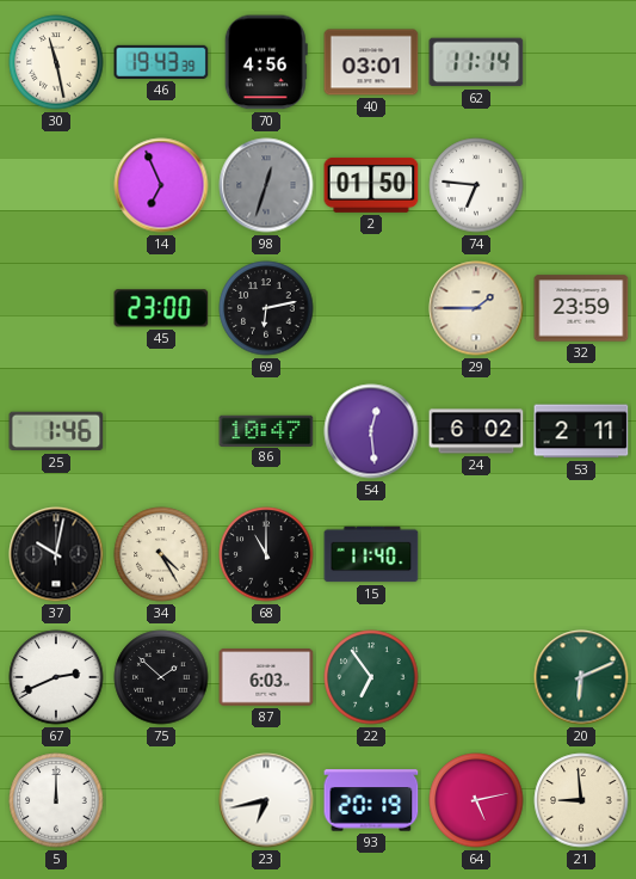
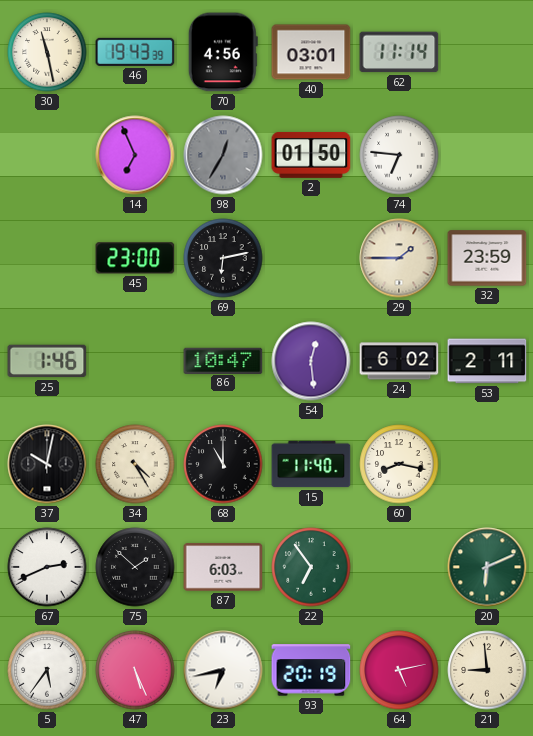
98: 12:33 -> 12:35
60: none -> 8:17
5: 12:00 -> 5:36
47: none -> 5:26
